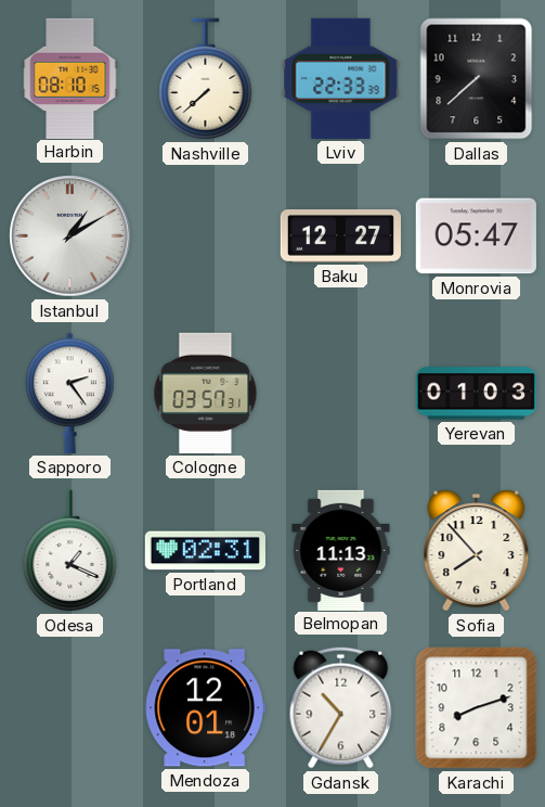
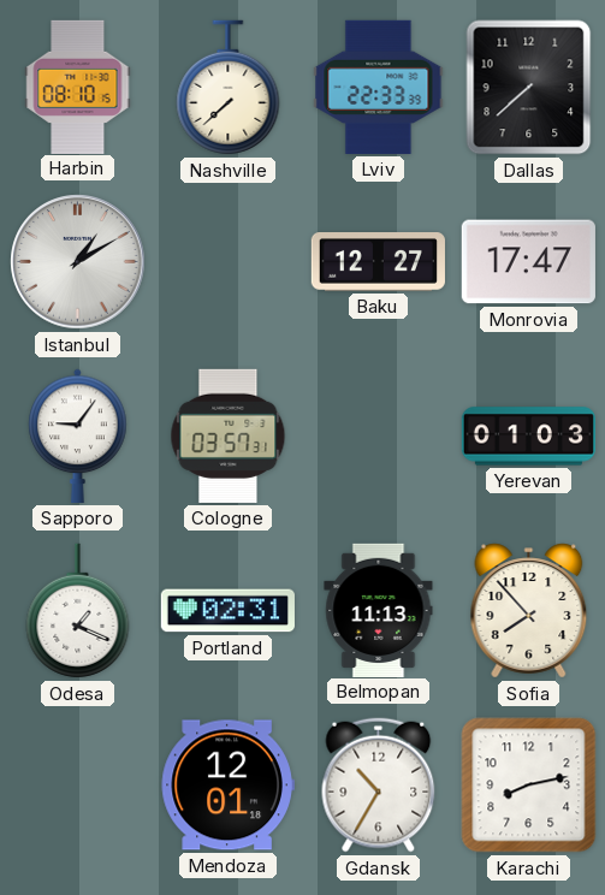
Monrovia: 05:47 -> 17:47
Sapporo: 2:24 -> 9:06
Karachi: 8:12 -> 8:13
